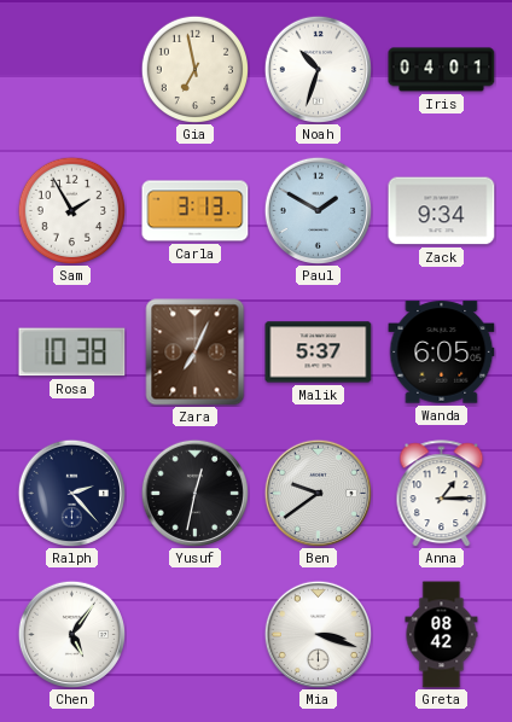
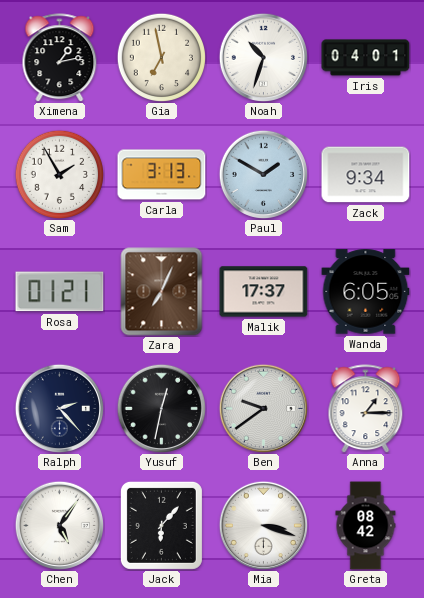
Ximena: none -> 1:13
Rosa: 10:38 -> 01:21
Malik: 5:37 -> 17:37
Jack: none -> 6:07
